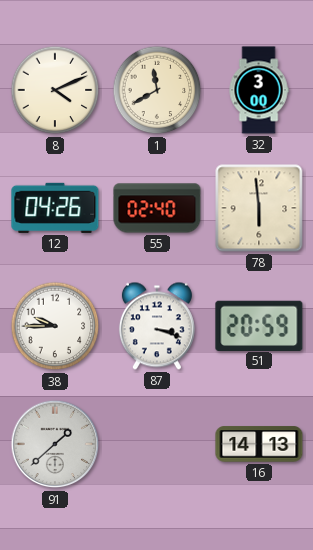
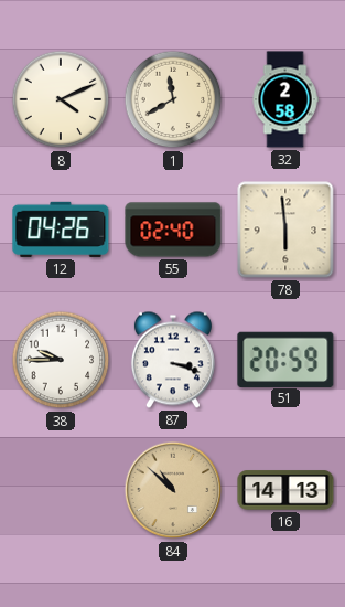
32: 3:00 -> 2:58
91: 1:38 -> none
84: none -> 10:52
